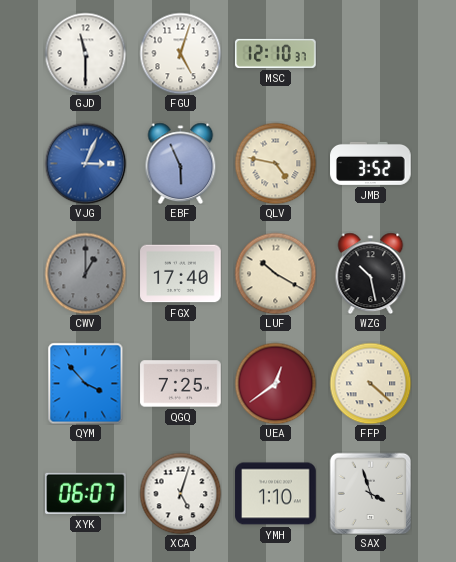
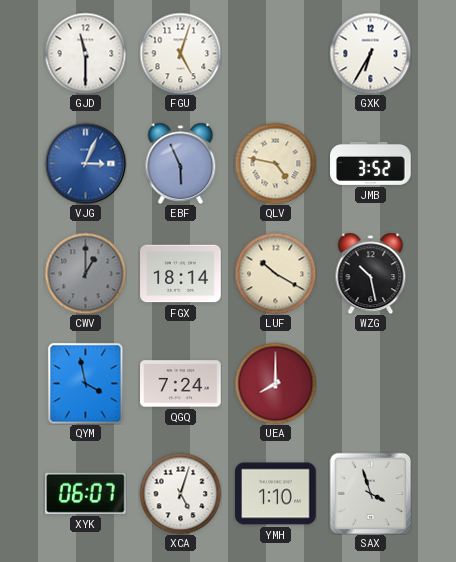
MSC: 12:10 -> none
GXK: none -> 6:35
FGX: 17:40 -> 18:14
QYM: 3:53 -> 3:58
QGQ: 7:25 -> 7:24
UEA: 12:39 -> 8:00
FFP: 4:22 -> none
